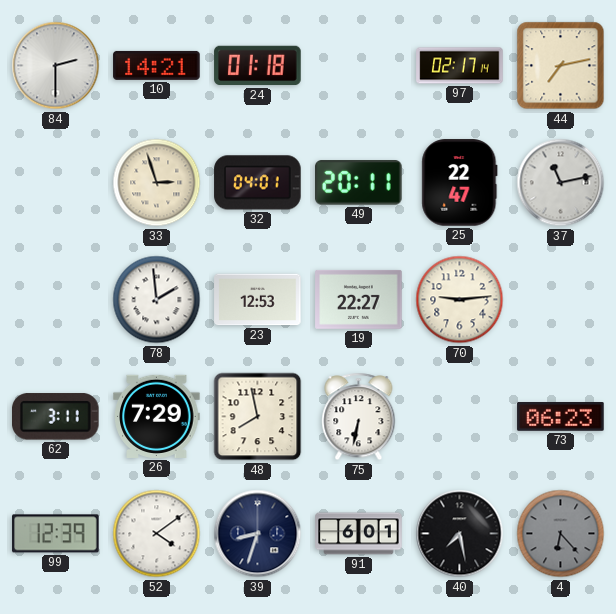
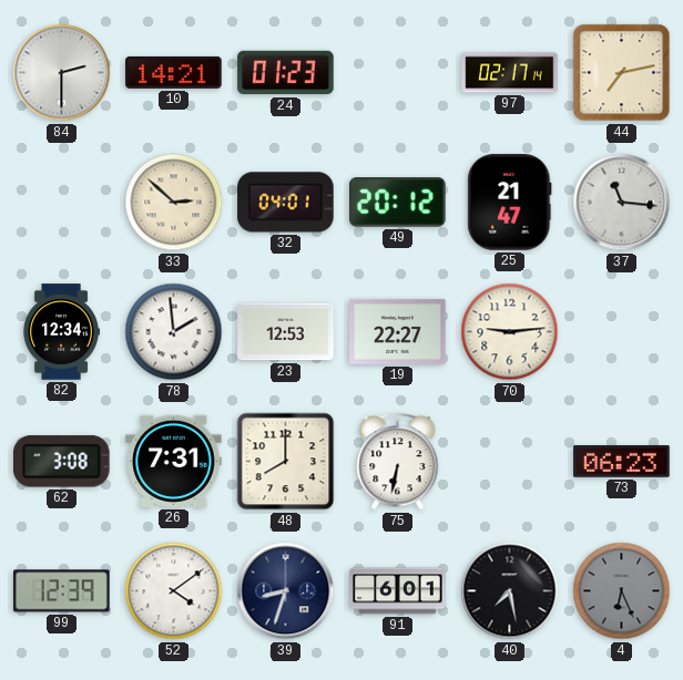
24: 01:18 -> 01:23
33: 2:57 -> 2:52
49: 20:11 -> 20:12
25: 22:47 -> 21:47
37: 11:13 -> 11:16
82: none -> 12:34
62: 3:11 -> 3:08
26: 7:29 -> 7:31
48: 7:58 -> 8:00
4: 6:23 -> 6:26
